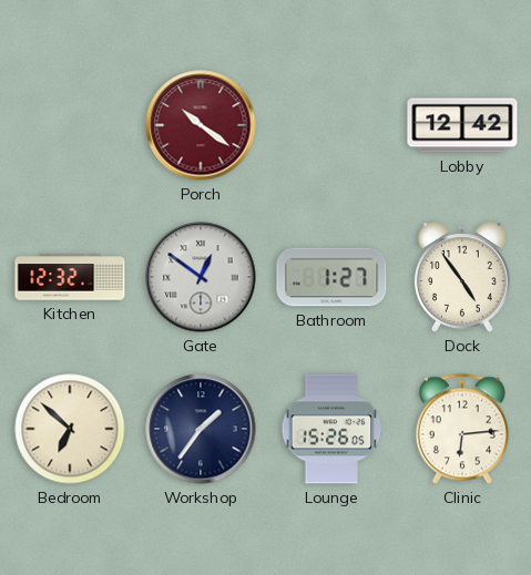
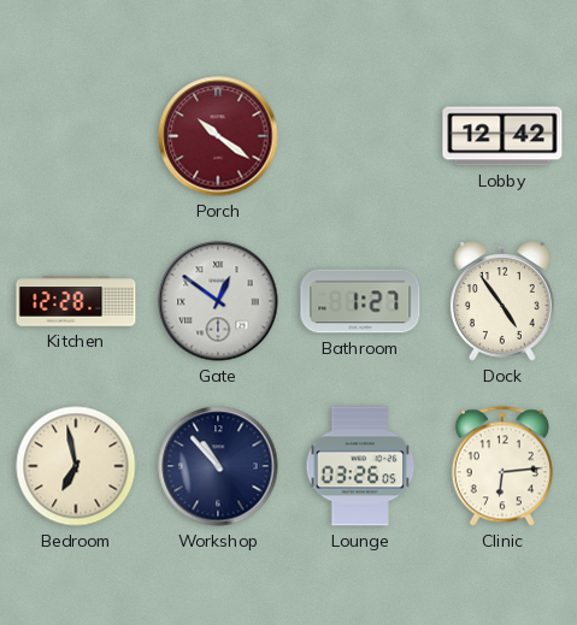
Kitchen: 12:32 -> 12:28
Bedroom: 6:52 -> 6:58
Workshop: 1:36 -> 10:53
Lounge: 15:26 -> 03:26
